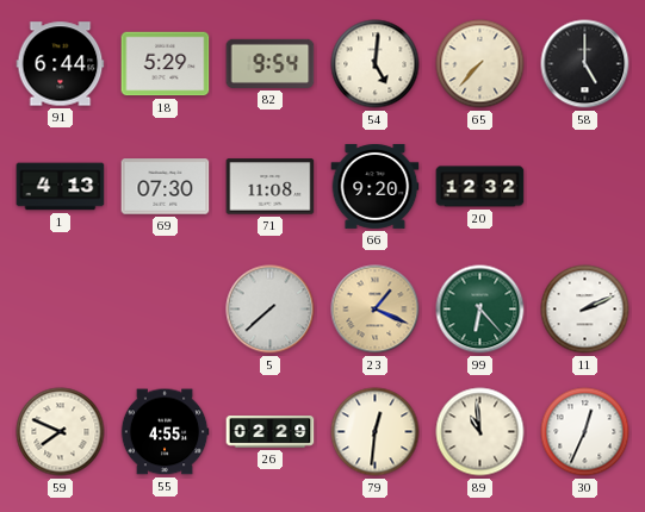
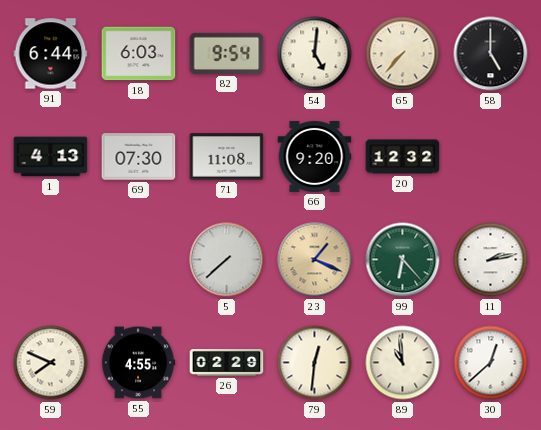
18: 5:29 -> 6:03
11: 2:11 -> 2:13
30: 12:34 -> 12:38
